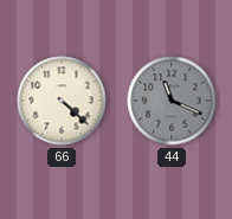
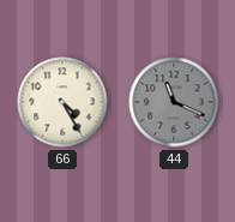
66: 4:22 -> 4:25
